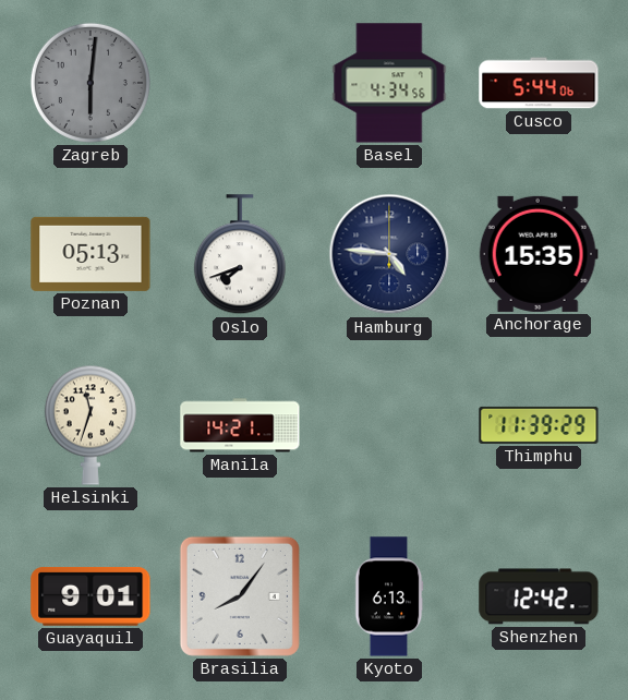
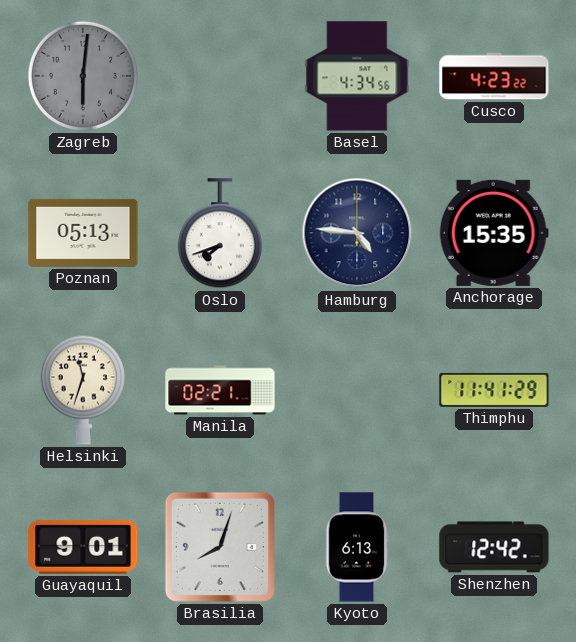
Cusco: 5:44 -> 4:23
Manila: 14:21 -> 02:21
Thimphu: 11:39 -> 11:41
Brasilia: 8:06 -> 8:03
